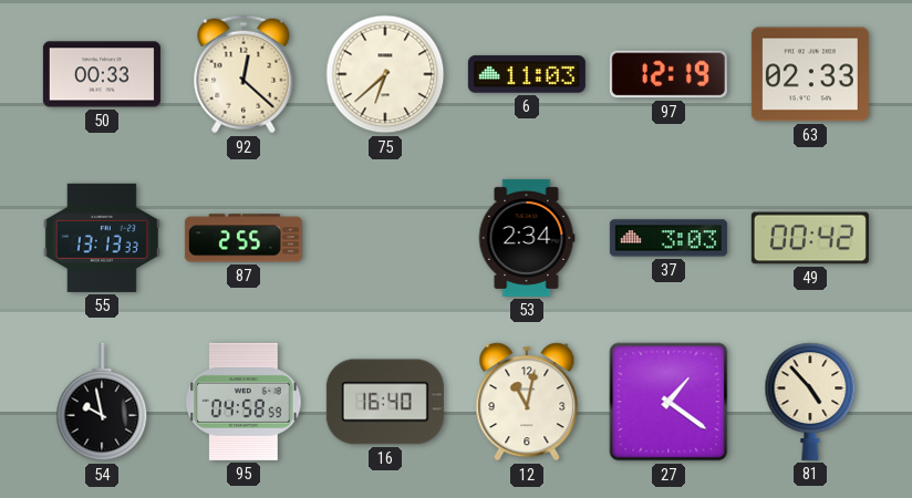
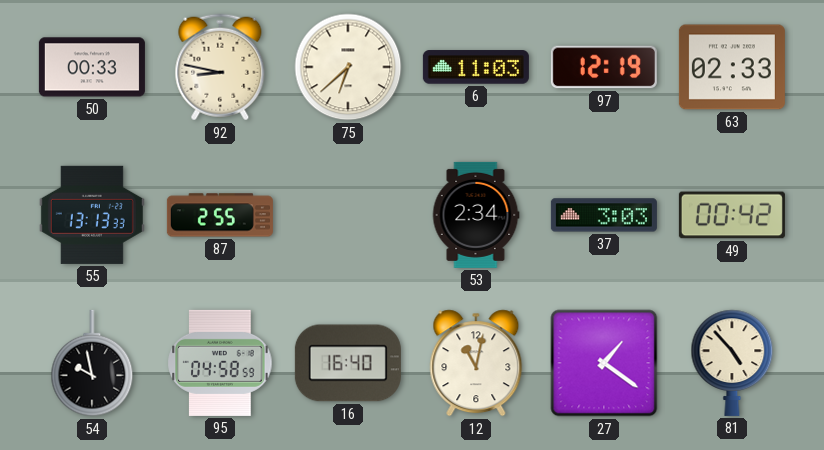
92: 12:22 -> 8:47
